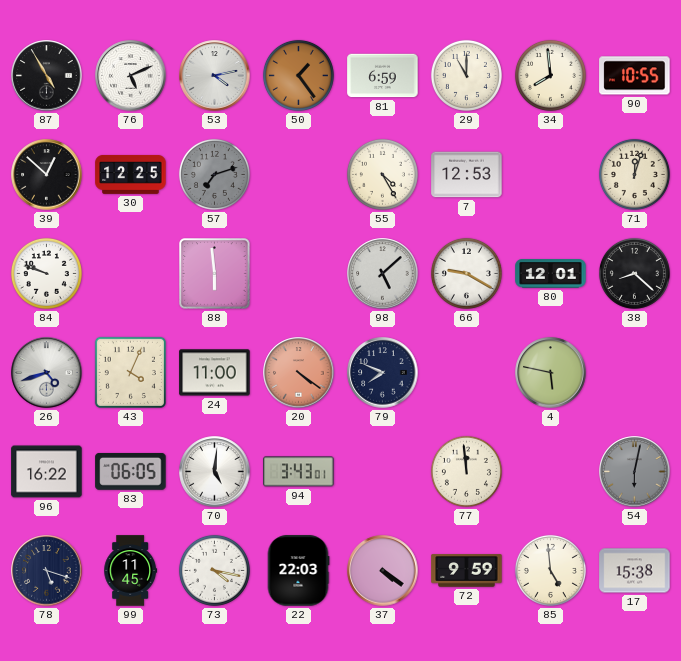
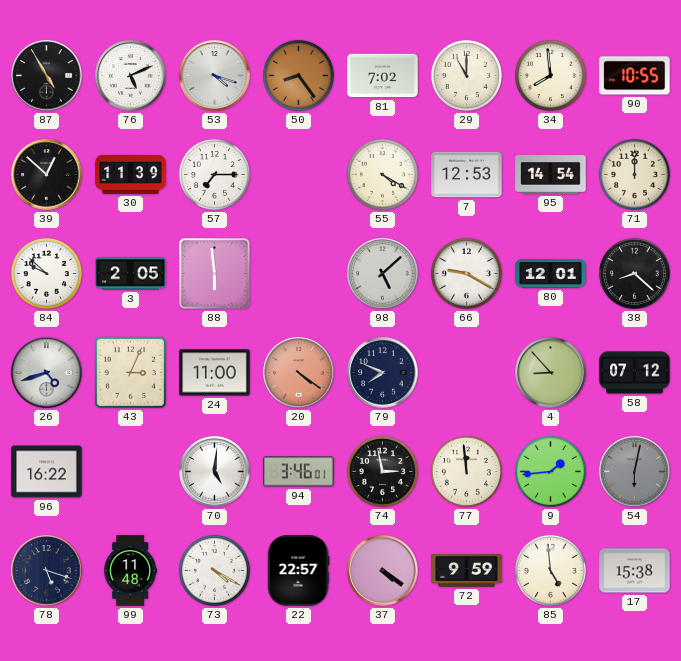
53: 4:13 -> 4:18
50: 1:24 -> 8:24
81: 6:59 -> 7:02
30: 12:25 -> 11:39
57: 7:12 -> 7:15
57 dial: grey -> white
55: 4:25 -> 4:20
95: none -> 14:54
71: 12:03 -> 12:00
84: 9:48 -> 9:52
3: none -> 2:05
43: 4:04 -> 3:04
4: 5:47 -> 8:53
58: none -> 07:12
83: 06:05 -> none
94: 3:43 -> 3:46
74: none -> 2:58
9: none -> 1:44
99: 11:45 -> 11:48
73: 4:17 -> 4:20
22: 22:03 -> 22:57
